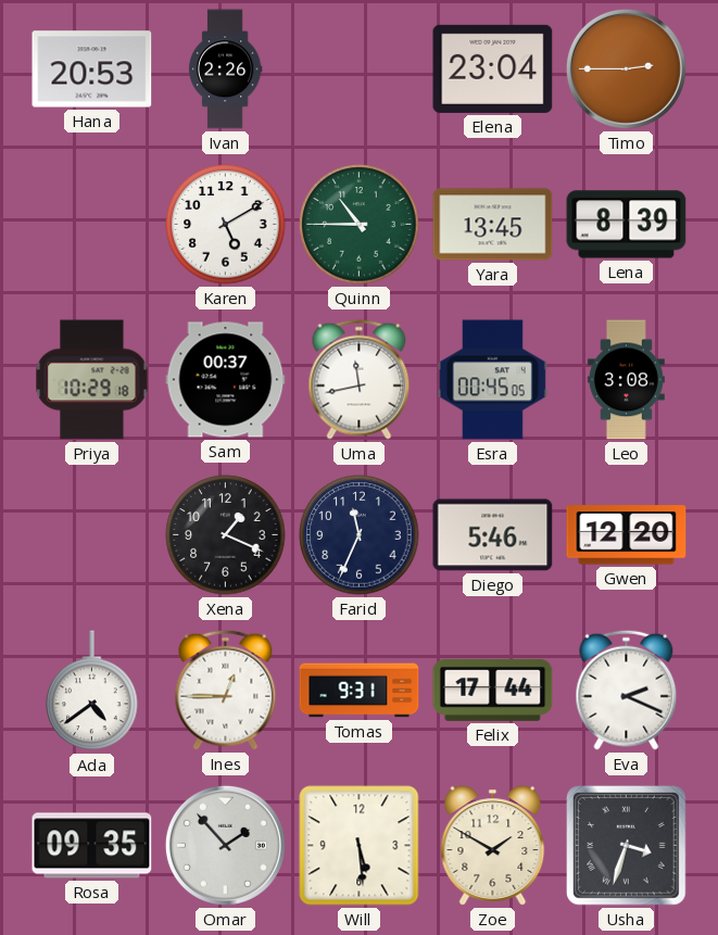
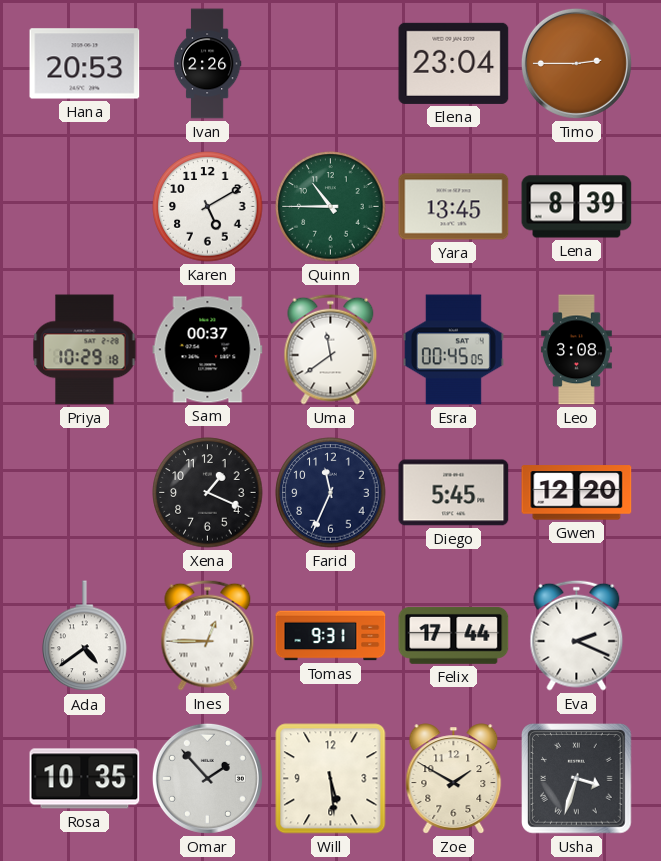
Uma: 11:43 -> 11:39
Diego: 5:46 -> 5:45
Rosa: 09:35 -> 10:35
